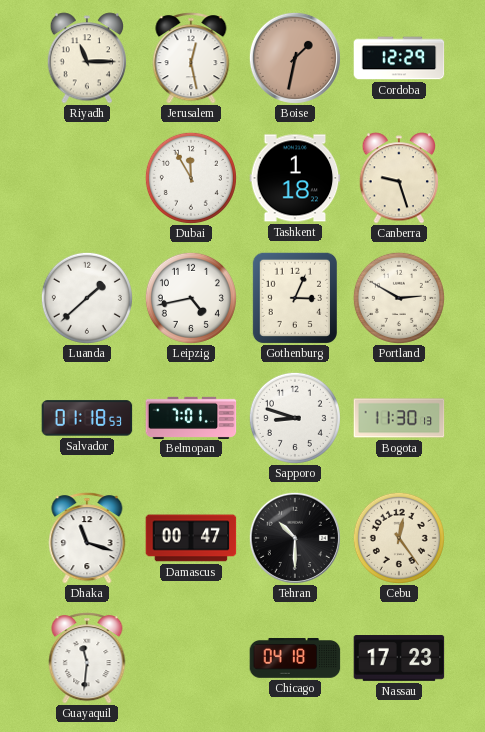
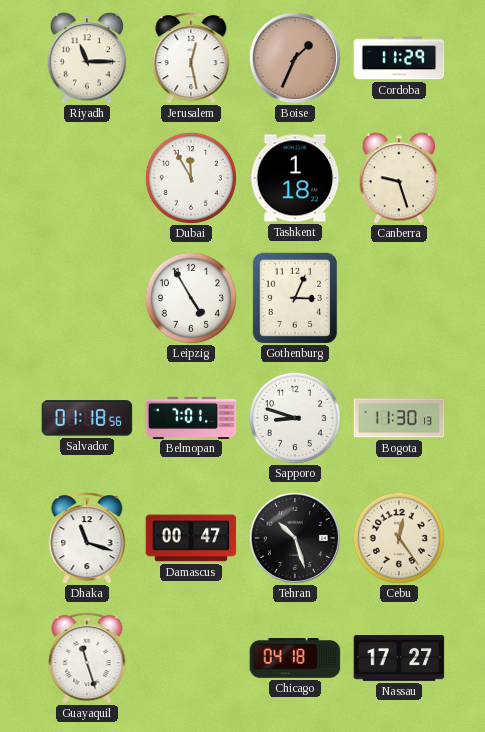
Boise: 1:32 -> 1:34
Cordoba: 12:29 -> 11:29
Luanda: 1:38 -> none
Leipzig: 4:43 -> 4:55
Portland: 2:50 -> none
Salvador: 01:18:53 -> 01:18:56
Tehran: 10:30 -> 10:27
Guayaquil: 11:31 -> 11:27
Nassau: 17:23 -> 17:27
